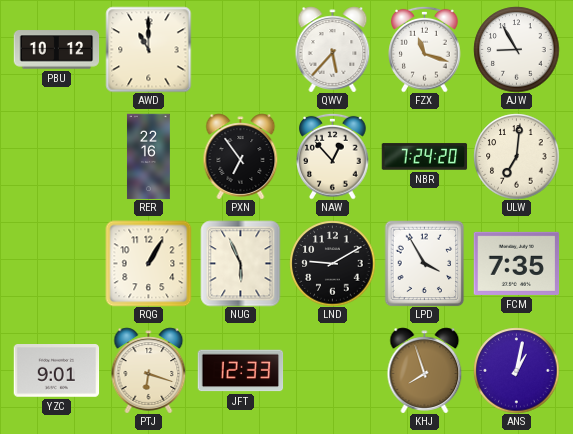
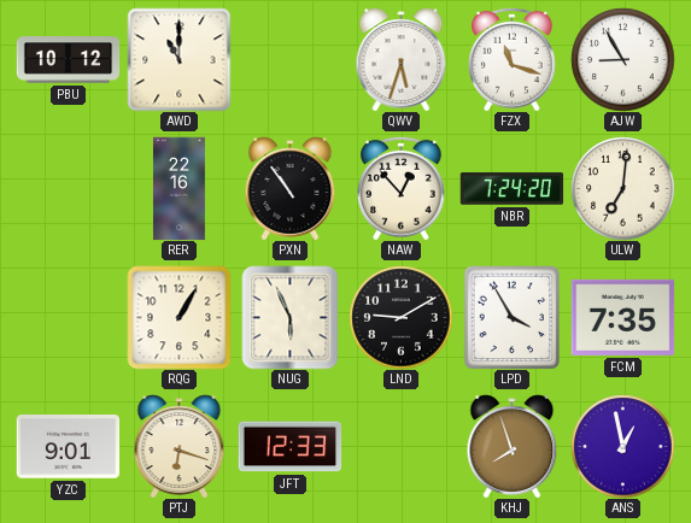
QWV: 5:37 -> 5:33
PXN: 6:54 -> 10:54
ANS: 1:02 -> 12:58
